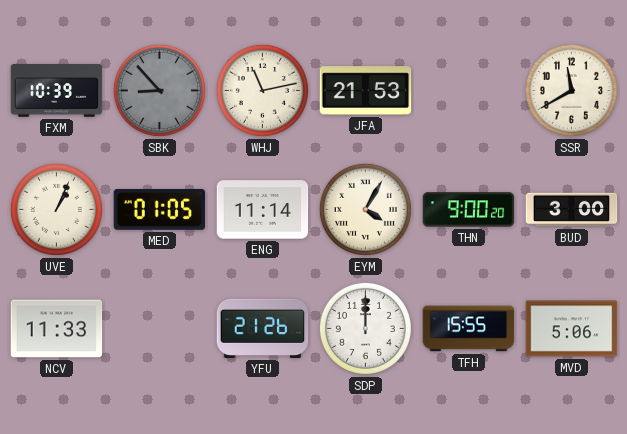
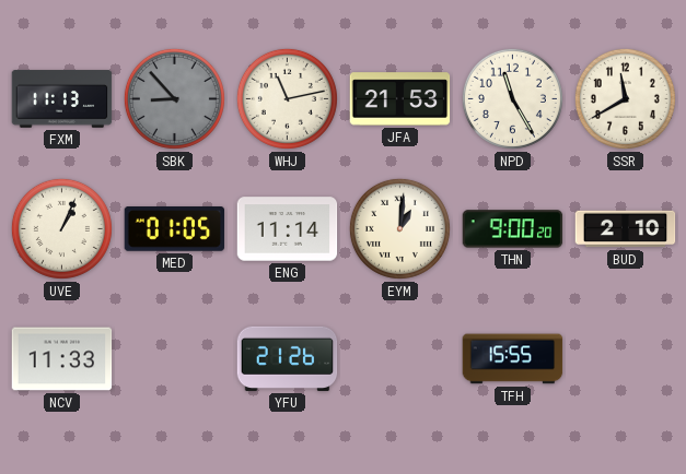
FXM: 10:39 -> 11:13
NPD: none -> 11:25
EYM: 4:05 -> 1:01
BUD: 3:00 -> 2:10
SDP: 12:00 -> none
MVD: 5:06 -> none
